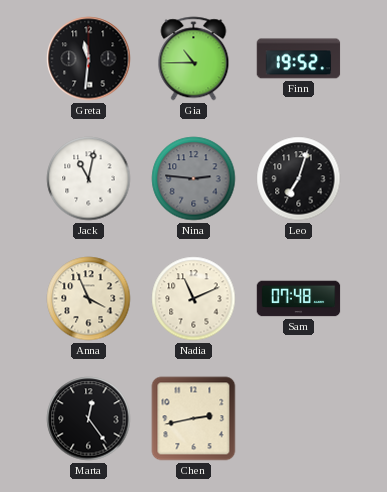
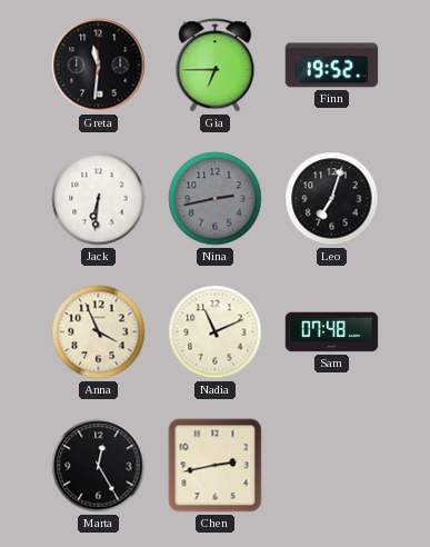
Gia: 10:45 -> 6:45
Jack: 11:02 -> 6:31
Nina: 2:46 -> 2:43
Marta: 12:24 -> 12:25
